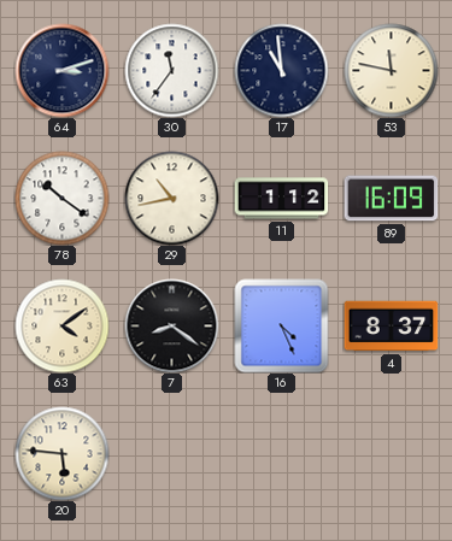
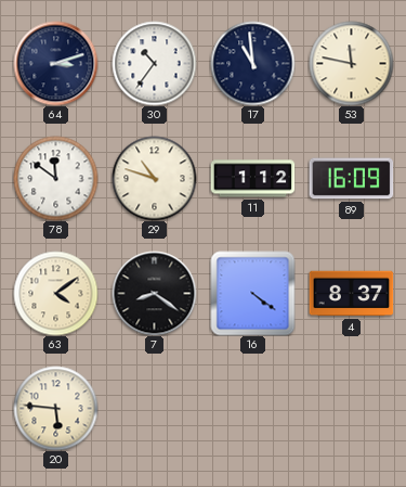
30: 11:36 -> 10:36
78: 10:21 -> 11:51
29: 10:43 -> 10:48
16: 4:26 -> 4:21
